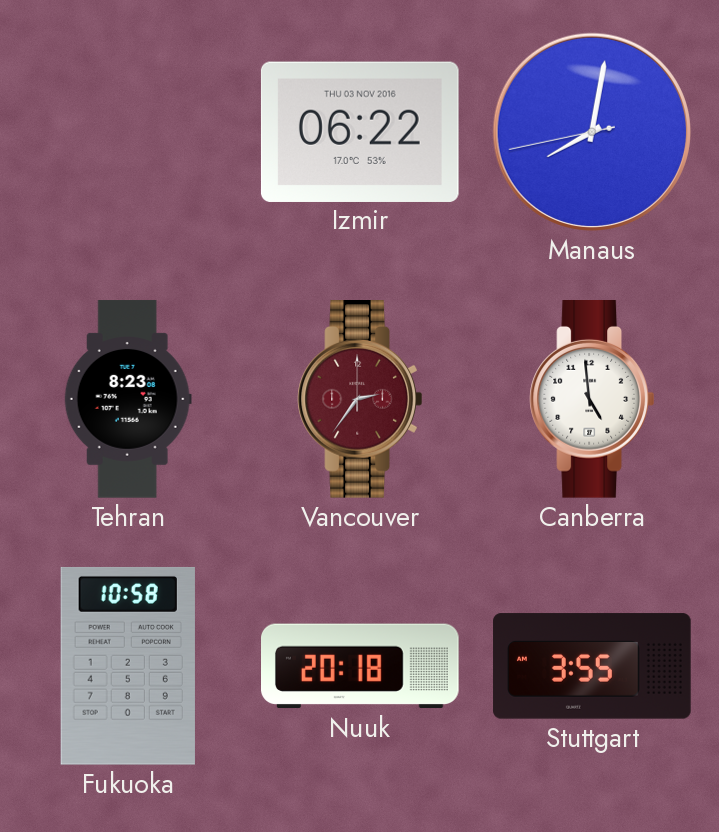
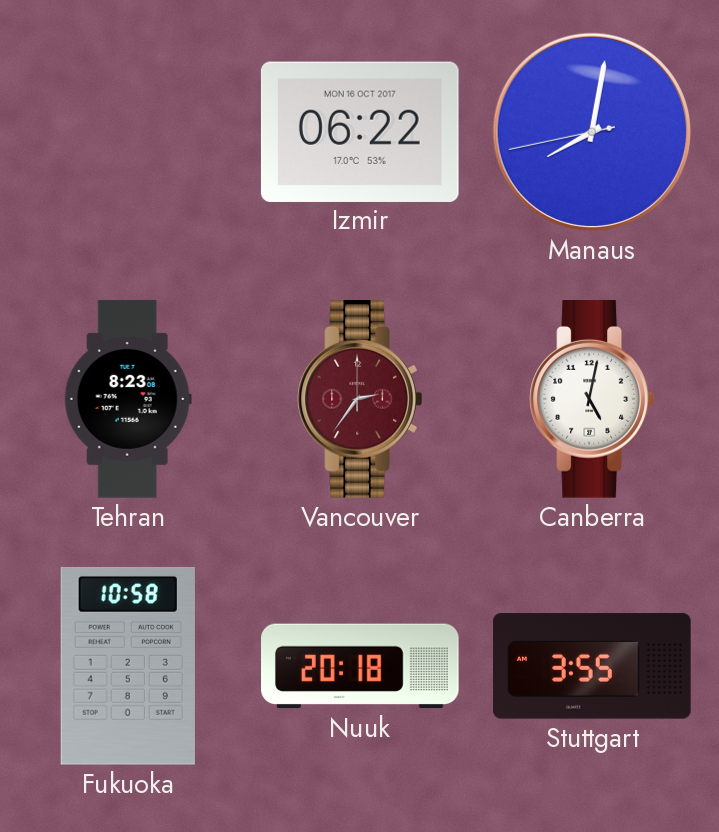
Izmir date: THU 03 NOV 2016 -> MON 16 OCT 2017
Canberra: 4:59 -> 5:02
